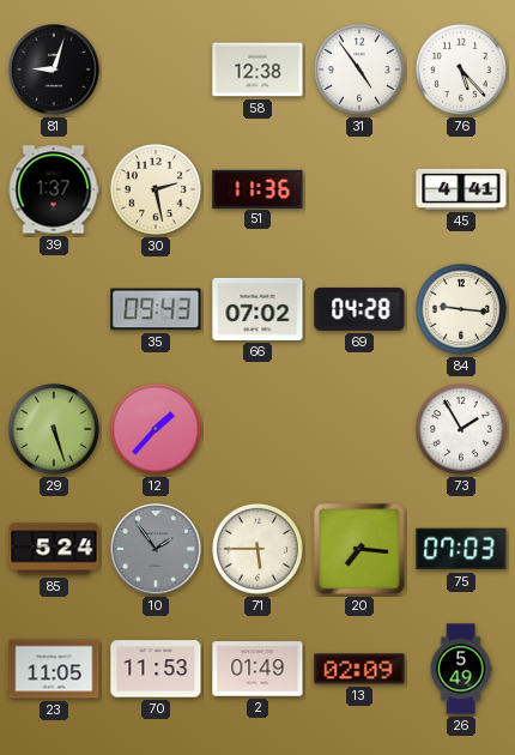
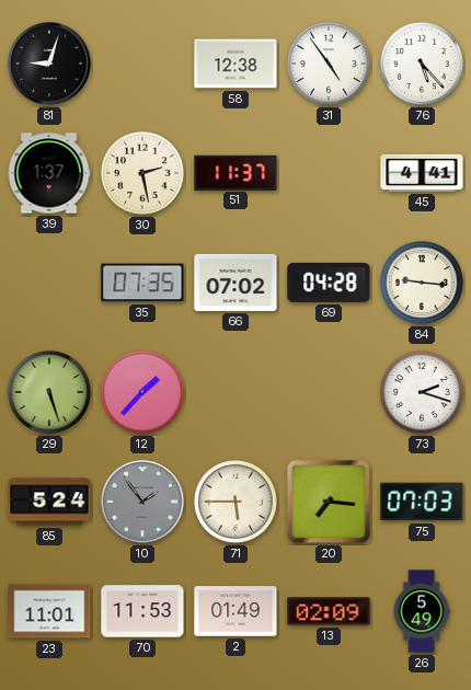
51: 11:36 -> 11:37
35: 09:43 -> 07:35
73: 1:55 -> 2:18
23: 11:05 -> 11:01
